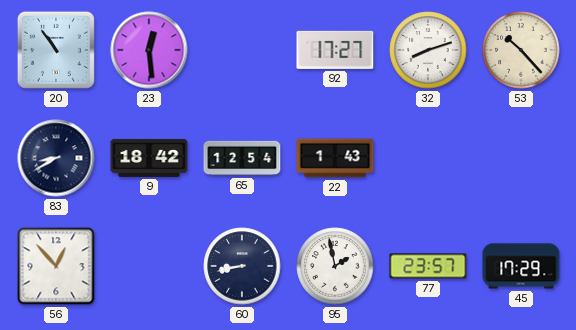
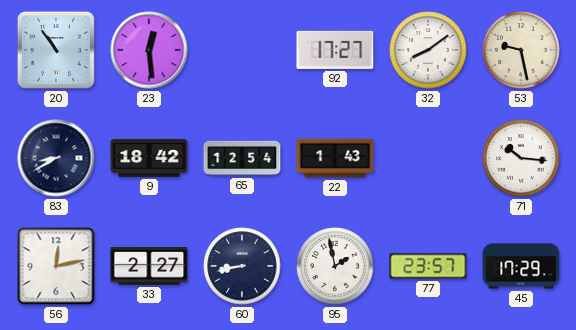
32: 8:12 -> 8:09
53: 10:23 -> 9:28
71: none -> 10:16
56: 12:53 -> 12:13
33: none -> 2:27
